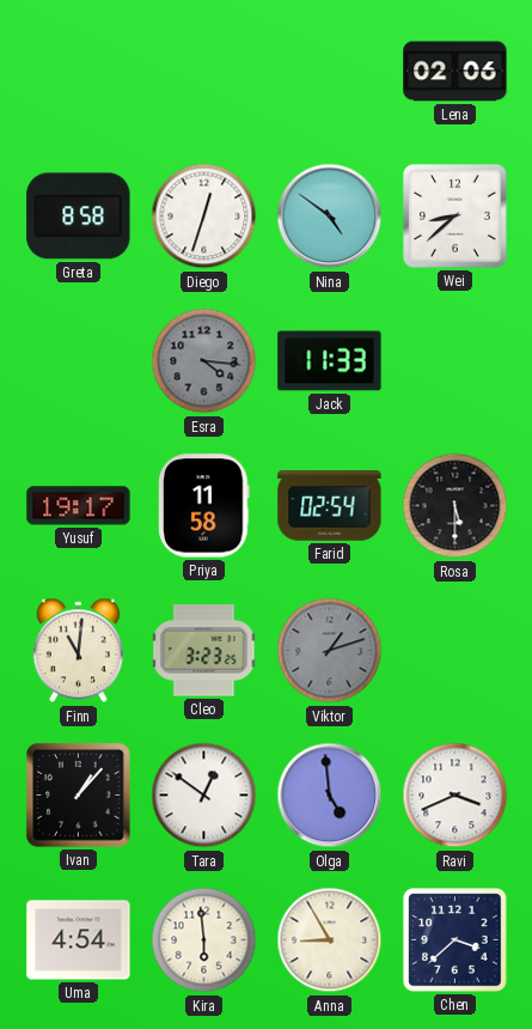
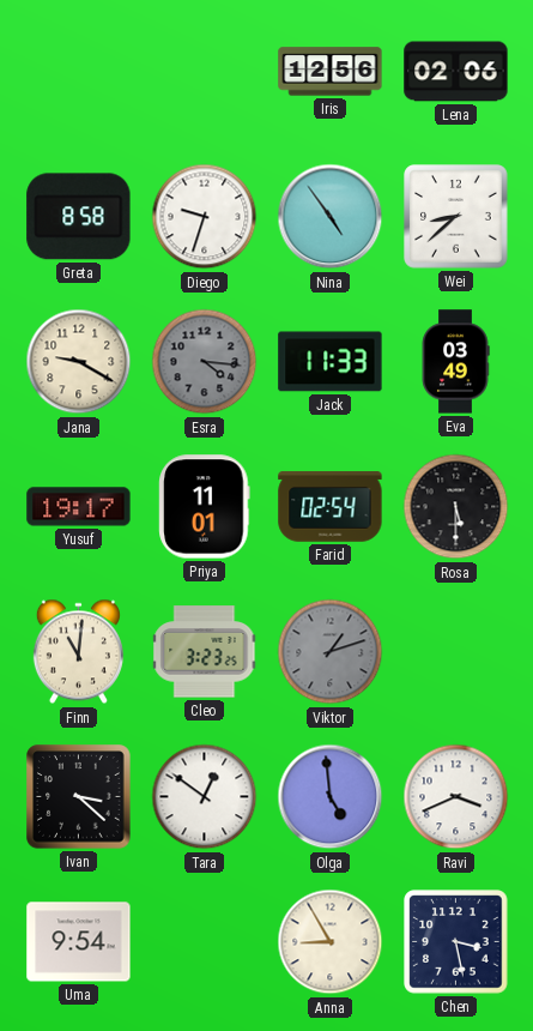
Iris: none -> 12:56
Diego: 12:33 -> 9:33
Nina: 4:51 -> 4:54
Jana: none -> 9:20
Eva: none -> 03:49
Priya: 11:58 -> 11:01
Ivan: 1:07 -> 3:22
Uma: 4:54 -> 9:54
Kira: 5:59 -> none
Chen: 3:38 -> 3:28
